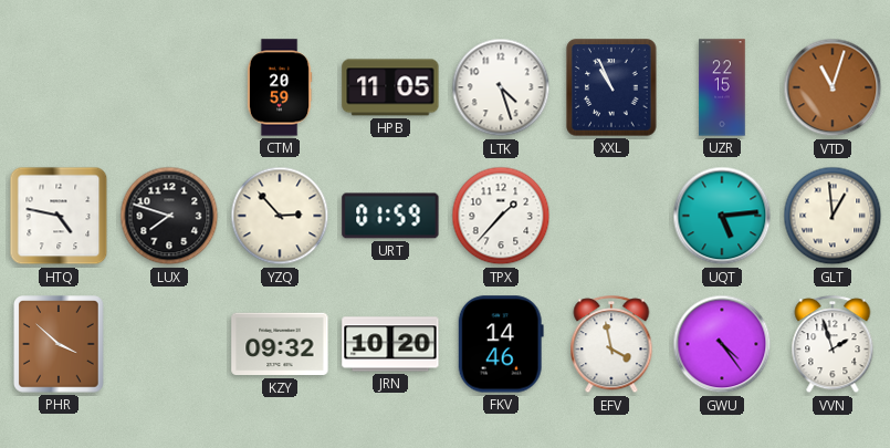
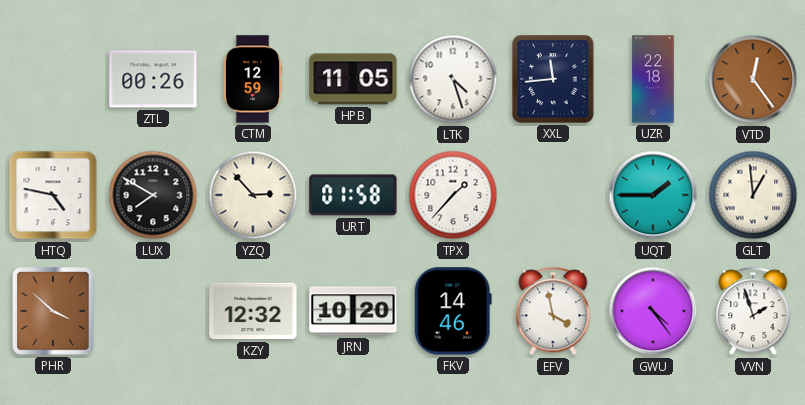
ZTL: none -> 00:26
CTM: 20:59 -> 12:59
XXL: 10:56 -> 11:44
UZR: 22:15 -> 22:18
VTD: 11:03 -> 12:24
LUX: 7:48 -> 7:50
URT: 01:59 -> 01:58
UQT: 5:14 -> 1:45
KZY: 09:32 -> 12:32
